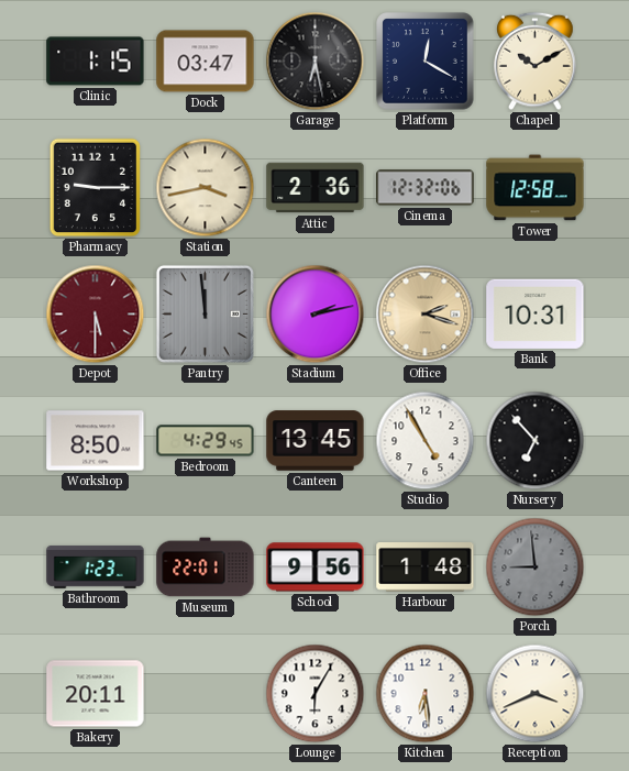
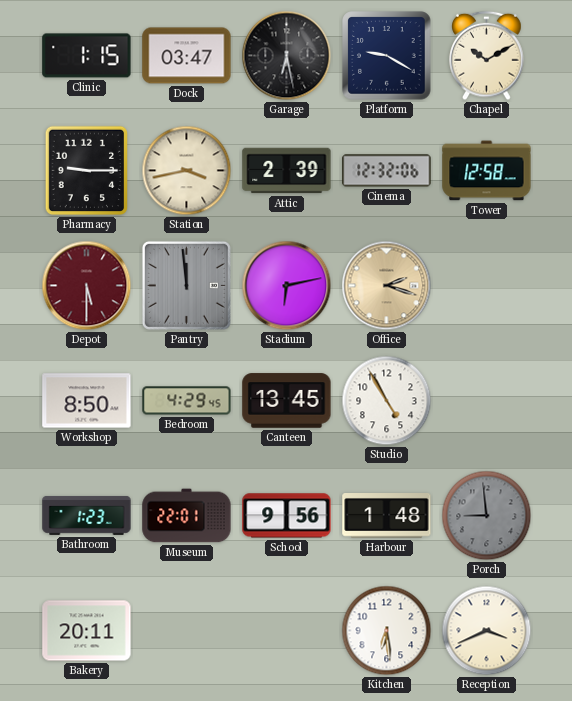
Platform: 12:20 -> 9:20
Attic: 2:36 -> 2:39
Stadium: 2:13 -> 6:13
Bank: 10:31 -> none
Nursery: 6:53 -> none
Lounge: 6:05 -> none
